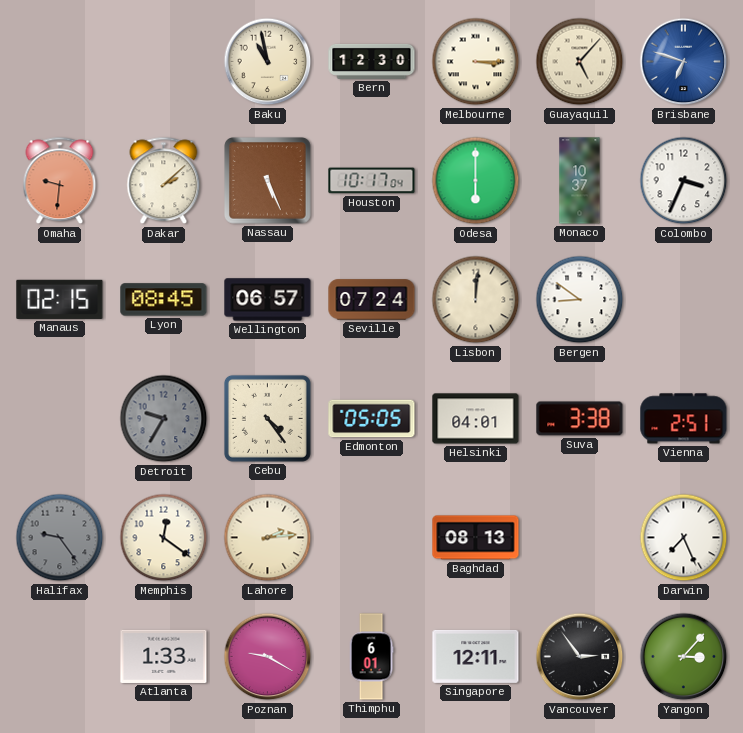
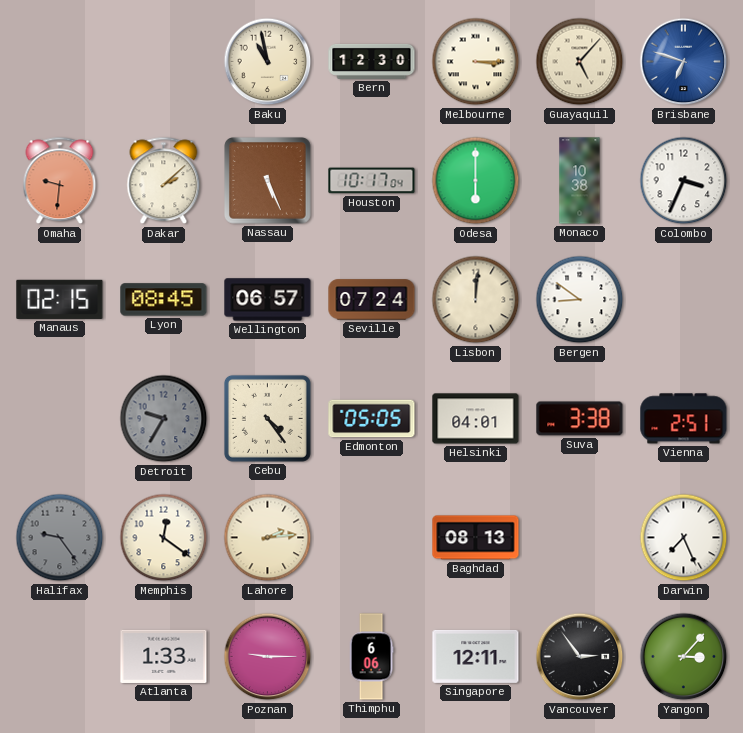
Monaco: 10:37 -> 10:38
Poznan: 9:20 -> 9:15
Thimphu: 6:01 -> 6:06
